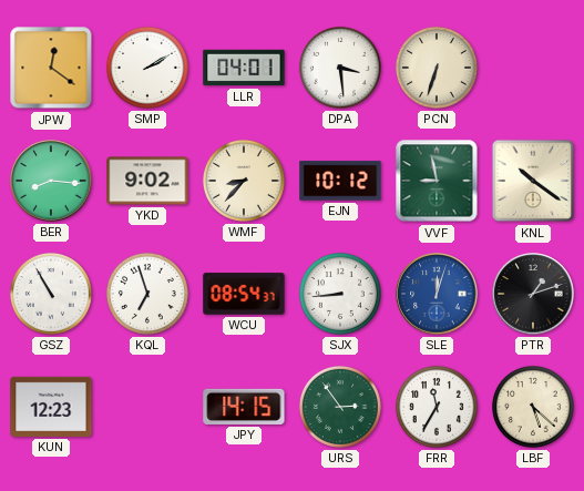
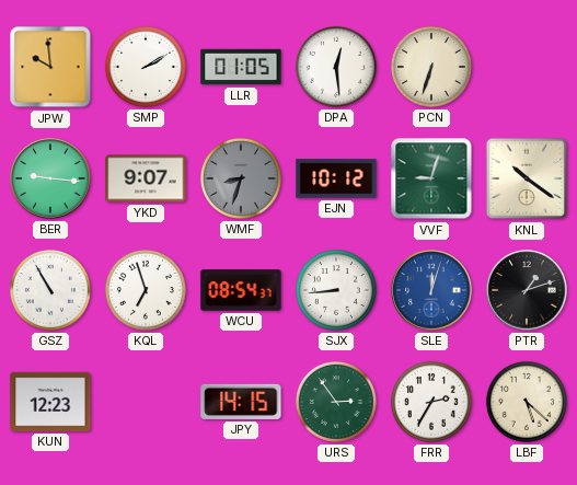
JPW: 12:21 -> 9:59
LLR: 04:01 -> 01:05
DPA: 3:29 -> 12:29
BER: 8:16 -> 9:16
YKD: 9:02 -> 9:07
WMF: 8:37 -> 8:33
WMF dial: cream -> grey
VVF: 8:58 -> 9:03
FRR: 11:35 -> 2:35
